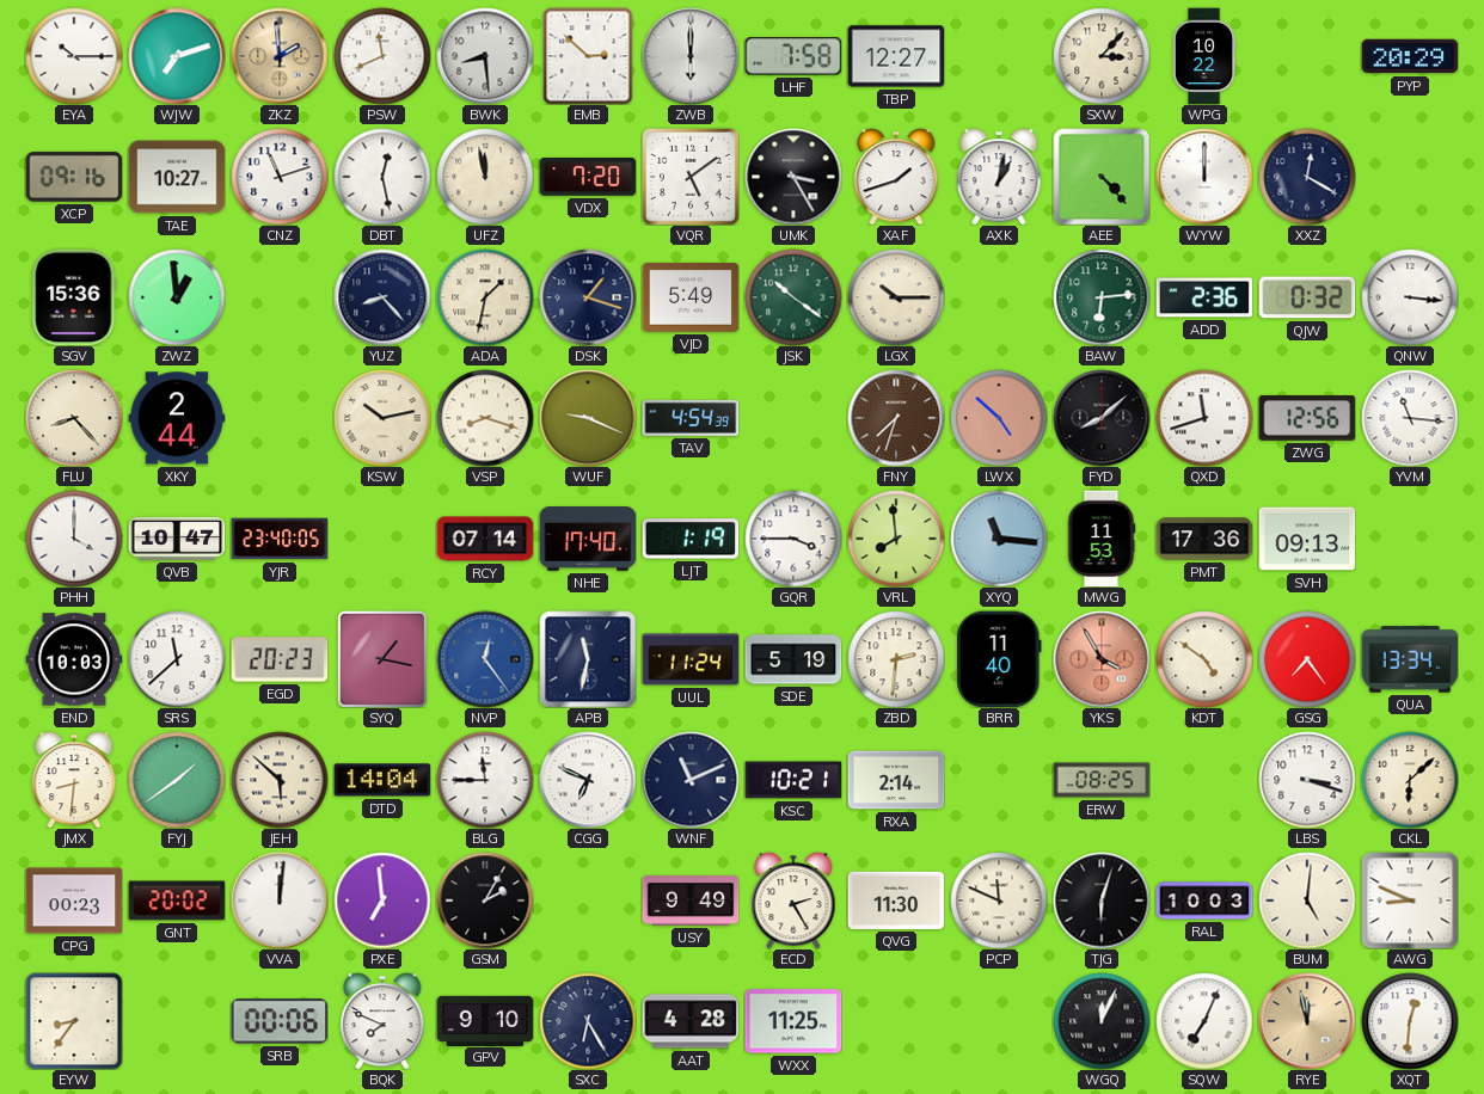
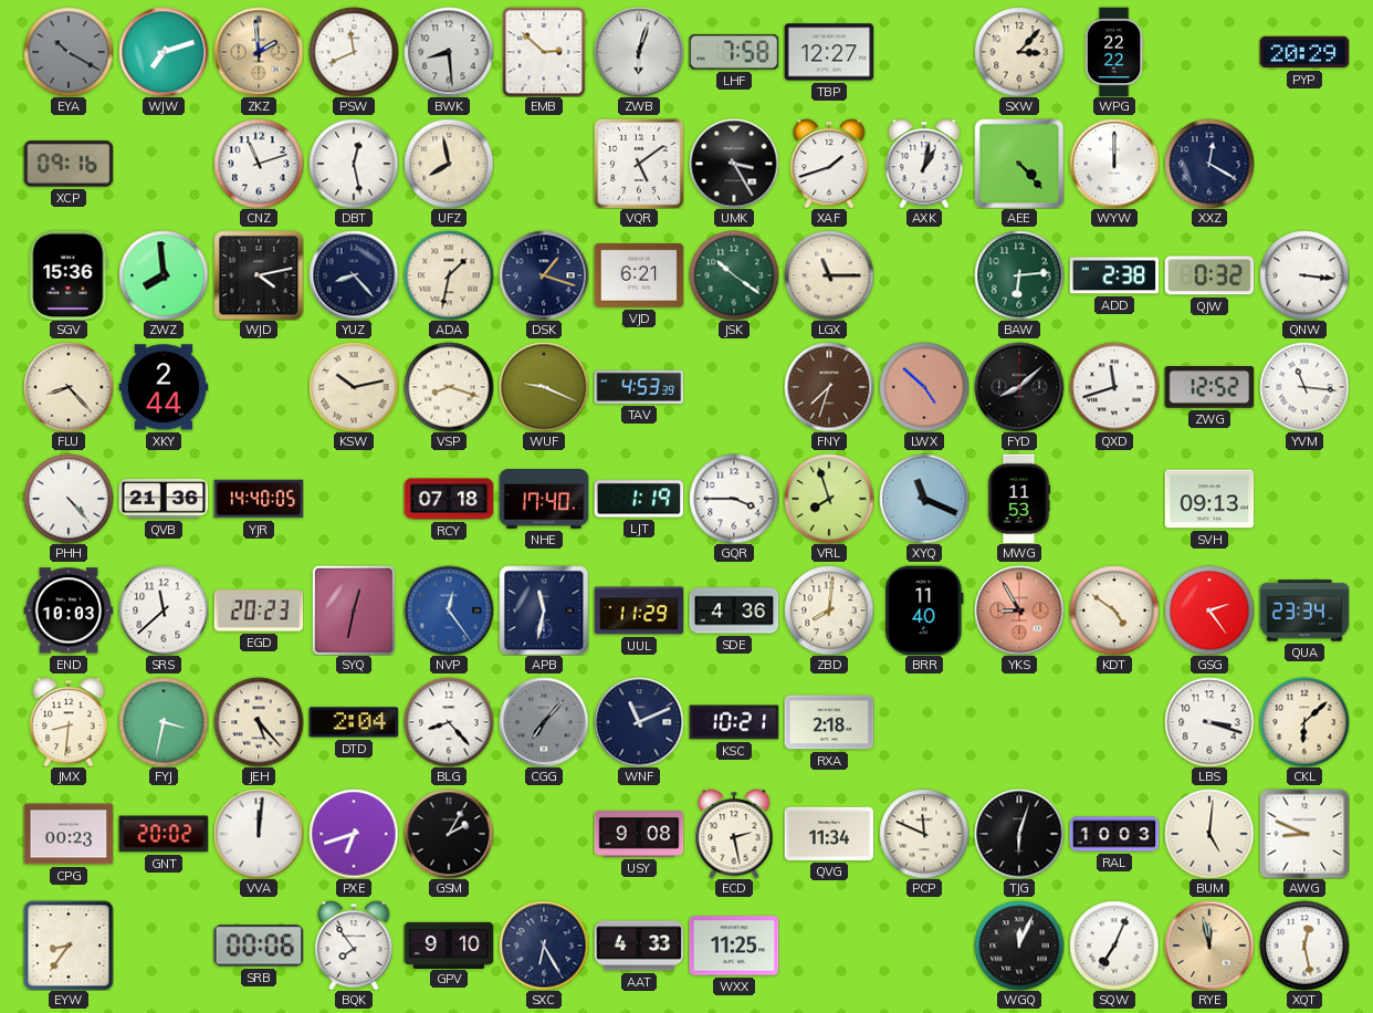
EYA: 10:15 -> 10:20
EYA dial: white -> grey
ZWB: 6:00 -> 6:03
WPG: 10:22 -> 22:22
TAE: 10:27 -> none
UFZ: 11:58 -> 7:58
VDX: 7:20 -> none
ZWZ: 12:59 -> 7:59
WJD: none -> 4:13
VJD: 5:49 -> 6:21
LGX: 10:15 -> 11:15
ADD: 2:36 -> 2:38
TAV: 4:54 -> 4:53
ZWG: 12:56 -> 12:52
PHH: 4:00 -> 4:23
QVB: 10:47 -> 21:36
YJR: 23:40 -> 14:40
RCY: 07:14 -> 07:18
VRL: 7:59 -> 7:57
XYQ: 11:16 -> 11:19
PMT: 17:36 -> none
SYQ: 1:17 -> 12:32
UUL: 11:24 -> 11:29
SDE: 5:19 -> 4:36
ZBD: 2:31 -> 8:01
YKS: 3:55 -> 8:55
GSG: 7:24 -> 2:24
QUA: 13:34 -> 23:34
FYJ: 1:39 -> 3:32
JEH: 5:52 -> 5:23
DTD: 14:04 -> 2:04
BLG: 11:45 -> 8:23
CGG: 6:49 -> 7:07
CGG dial: white -> grey
RXA: 2:14 -> 2:18
ERW: 08:25 -> none
PXE: 6:59 -> 6:42
USY: 9:49 -> 9:08
ECD: 2:25 -> 2:28
QVG: 11:30 -> 11:34
BQK: 7:49 -> 7:54
AAT: 4:28 -> 4:33
XQT: 12:31 -> 12:28
